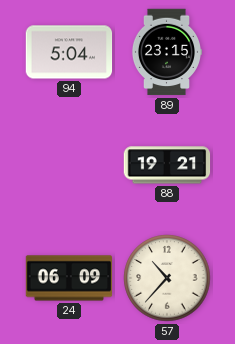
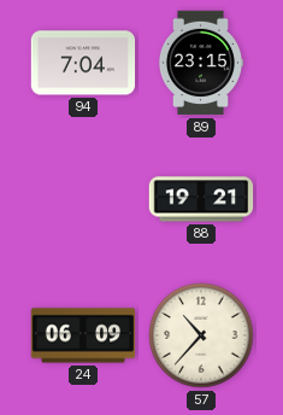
94: 5:04 -> 7:04
